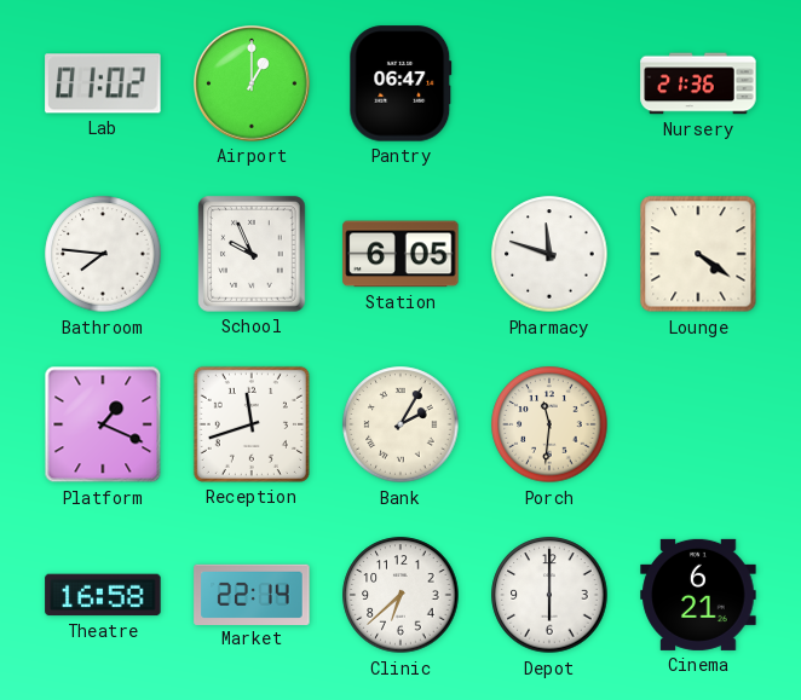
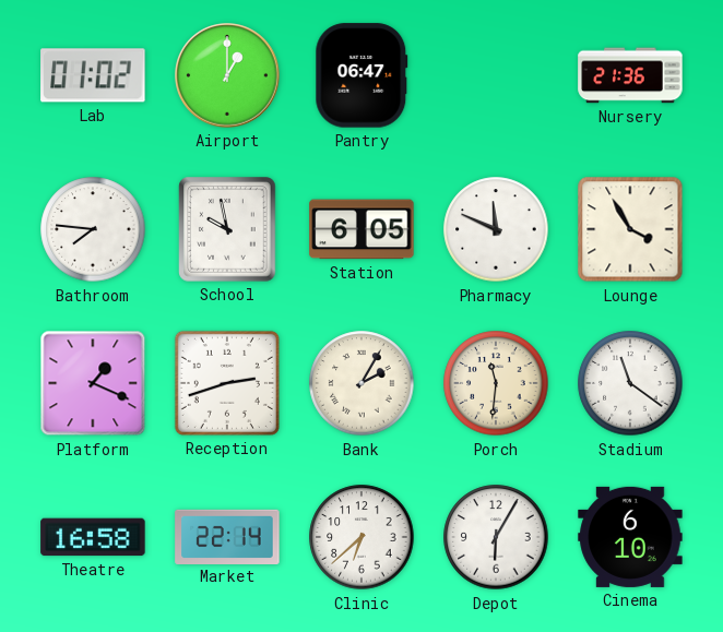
School: 9:56 -> 9:58
Pharmacy: 11:48 -> 11:49
Lounge: 4:21 -> 3:55
Reception: 11:42 -> 2:42
Stadium: none -> 11:21
Depot: 6:00 -> 6:05
Cinema: 6:21 -> 6:10
